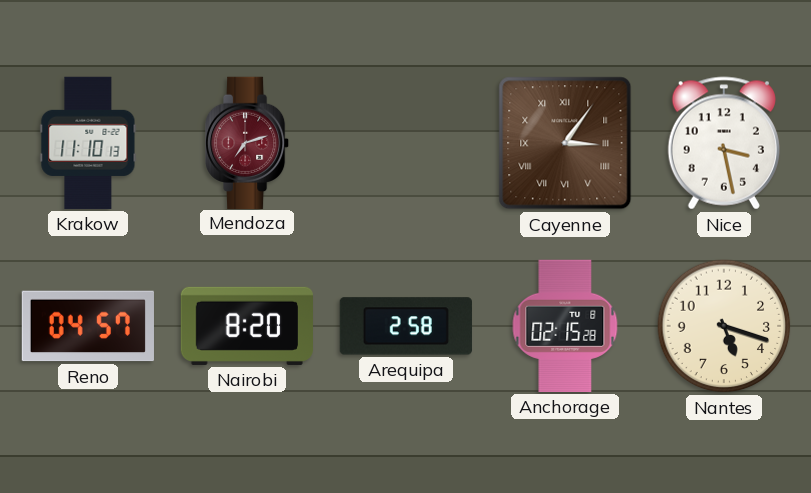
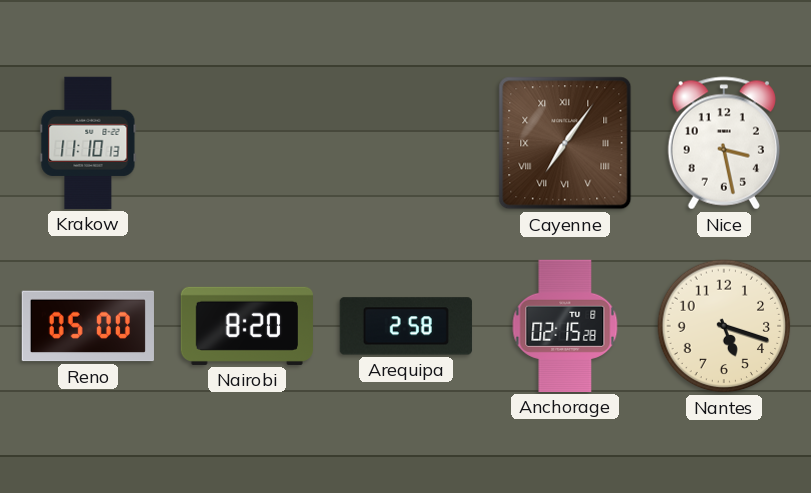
Mendoza: 7:12 -> none
Cayenne: 3:06 -> 7:06
Reno: 04:57 -> 05:00
